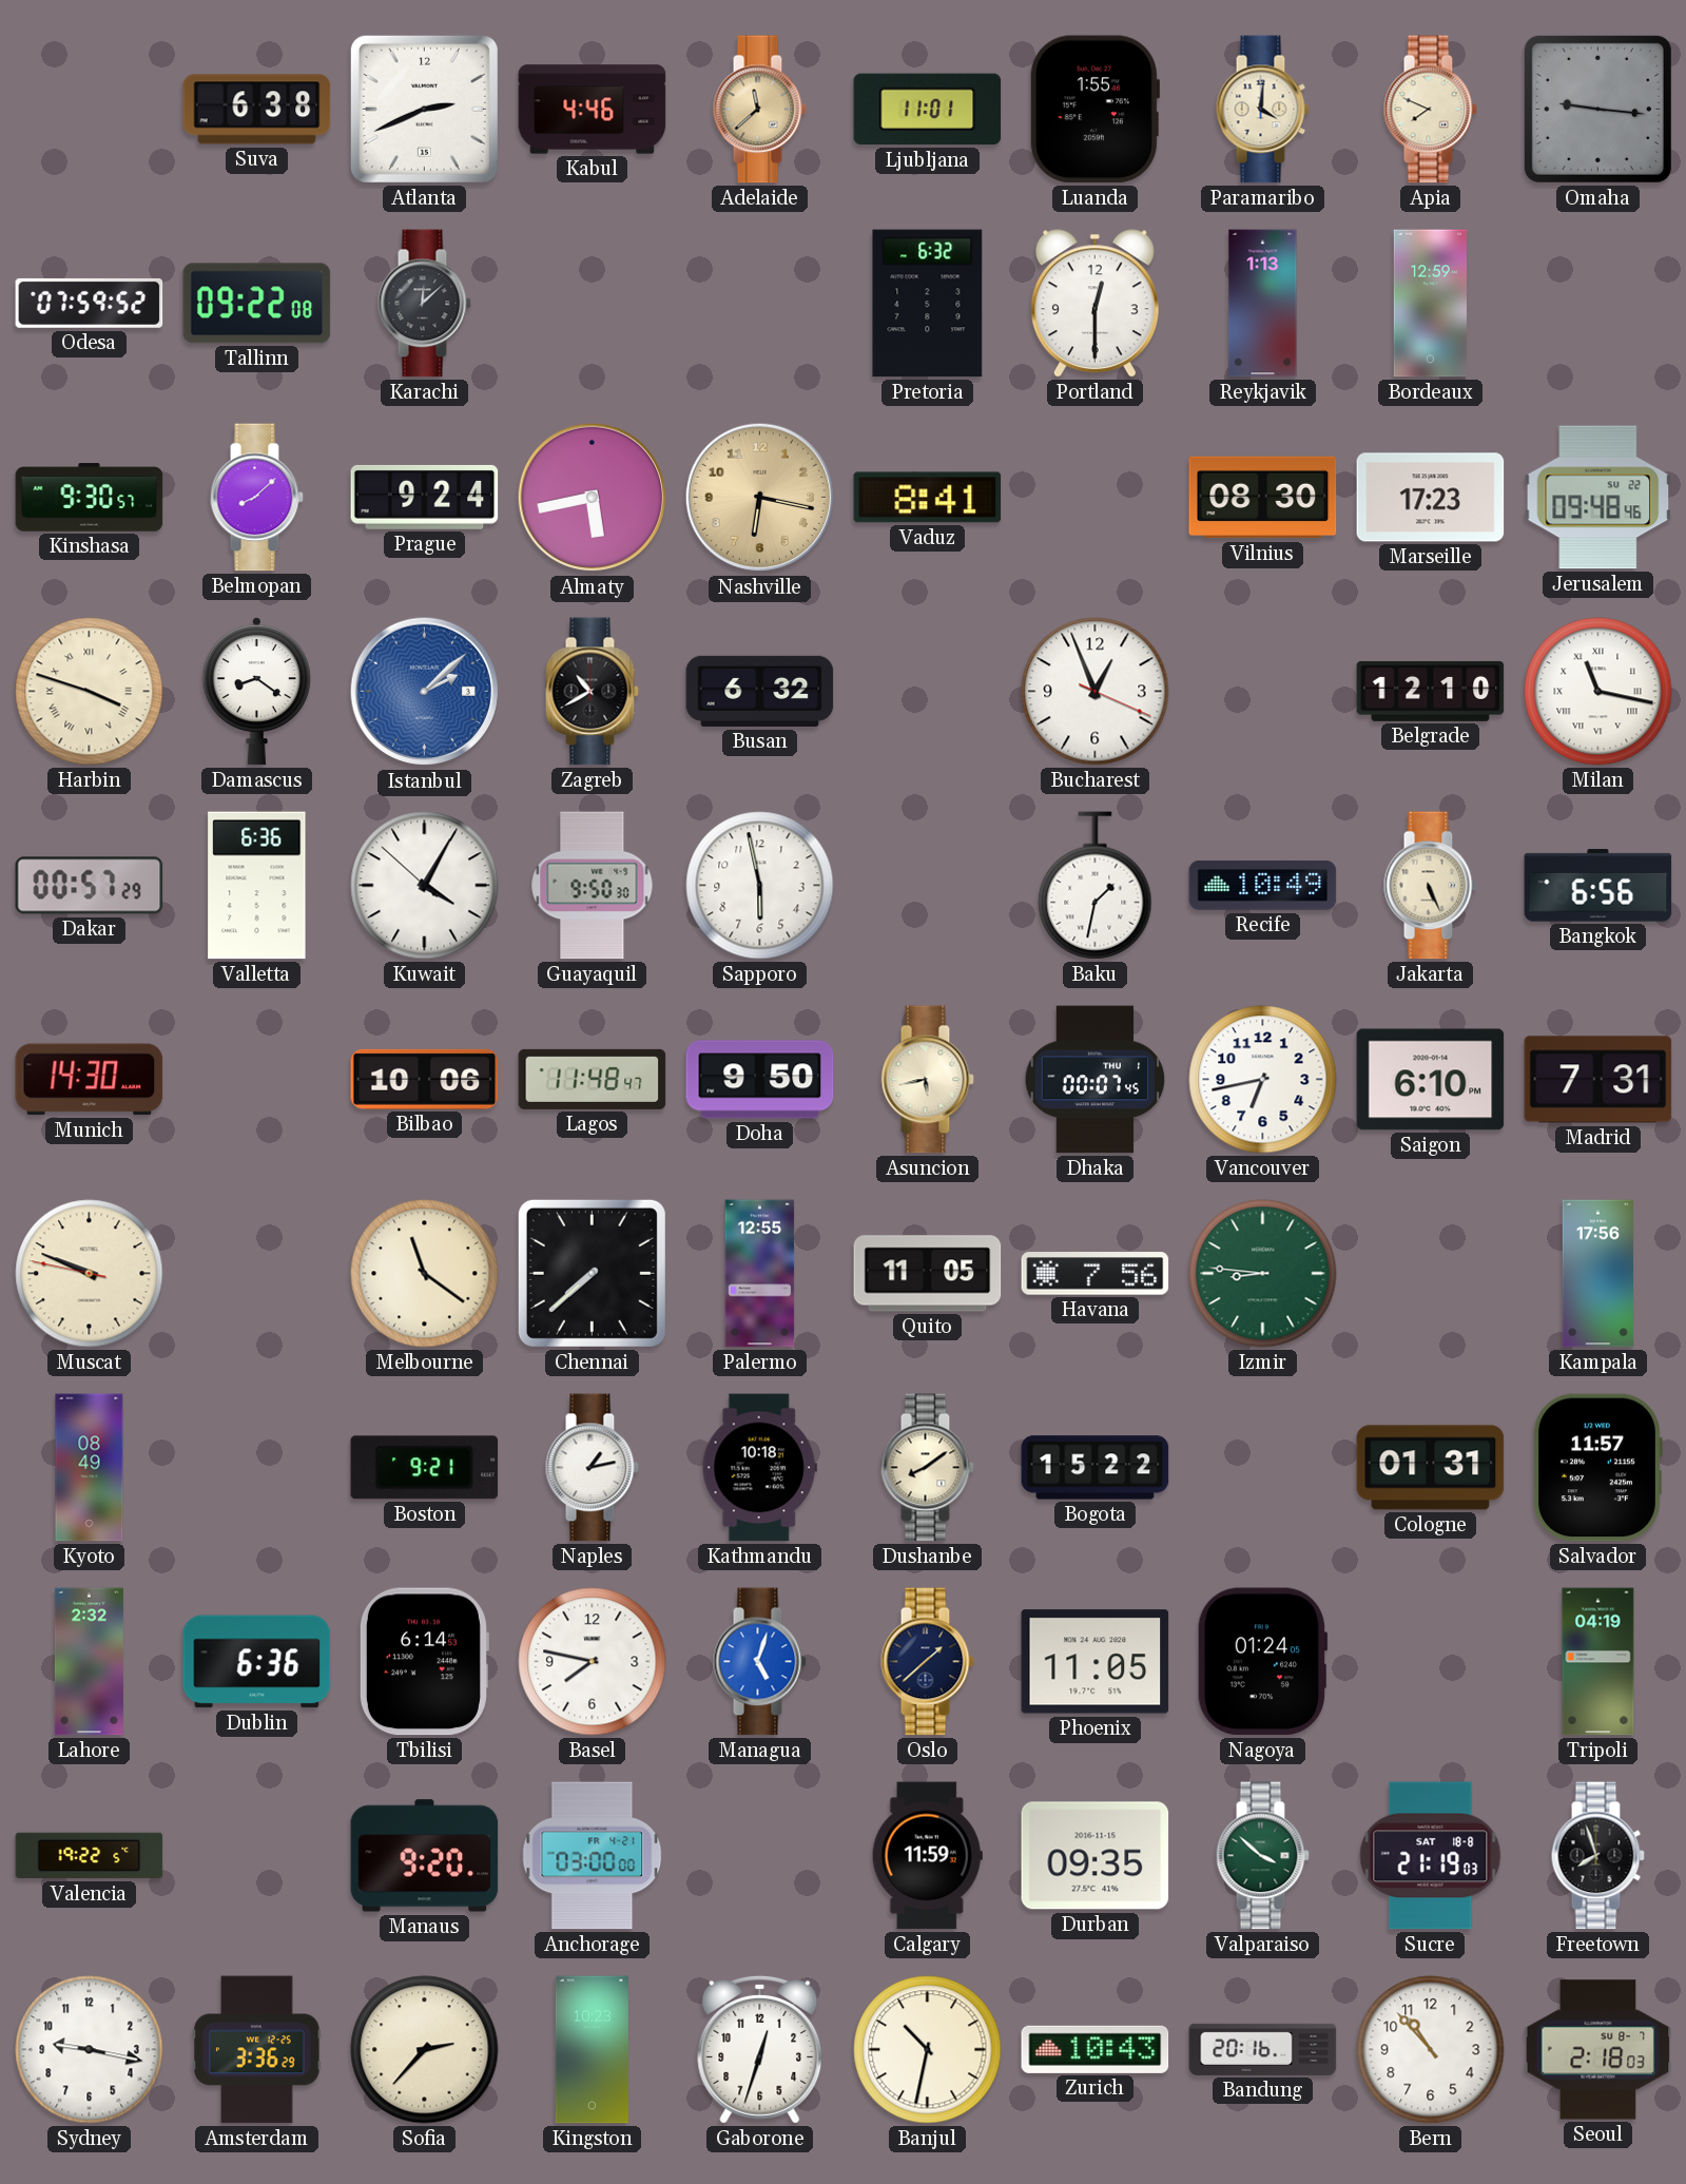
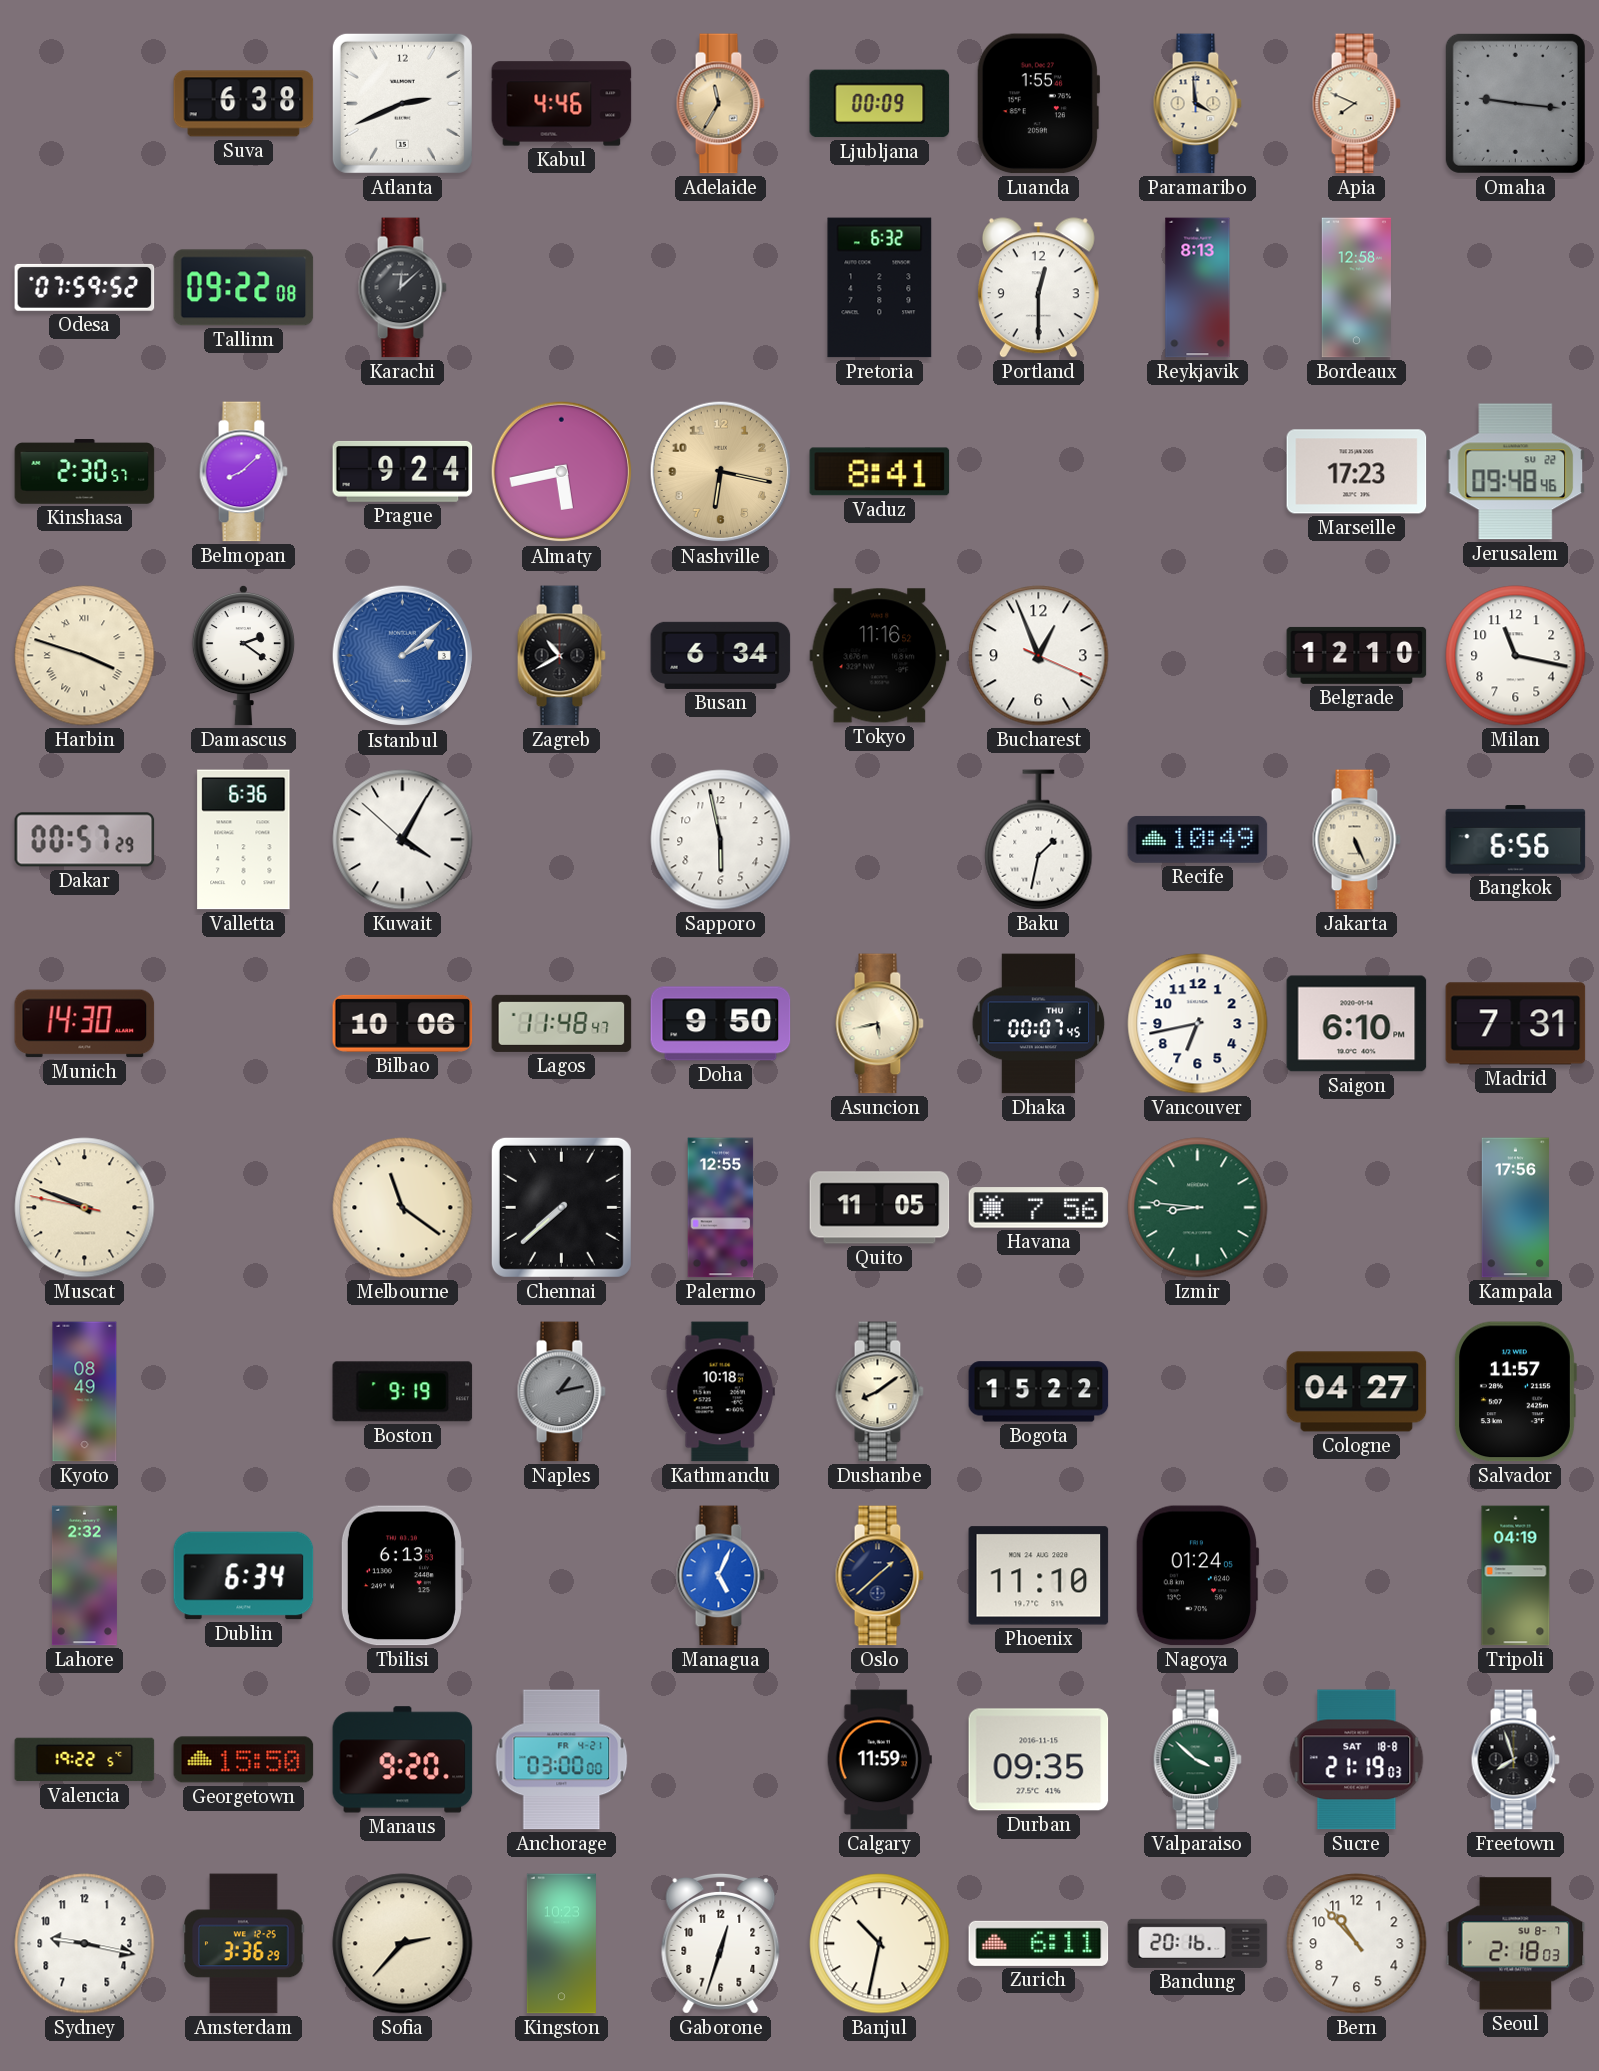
Adelaide: 11:38 -> 11:35
Ljubljana: 11:01 -> 00:09
Paramaribo: 4:01 -> 3:59
Reykjavik: 1:13 -> 8:13
Bordeaux: 12:59 -> 12:58
Kinshasa: 9:30 -> 2:30
Vilnius: 08:30 -> none
Damascus: 8:21 -> 2:21
Busan: 6:32 -> 6:34
Tokyo: none -> 11:16
Milan numerals: Roman -> Arabic
Guayaquil: 9:50 -> none
Boston: 9:21 -> 9:19
Naples dial: white -> grey
Cologne: 01:31 -> 04:27
Dublin: 6:36 -> 6:34
Tbilisi: 6:14 -> 6:13
Basel: 7:47 -> none
Managua: 5:03 -> 5:04
Phoenix: 11:05 -> 11:10
Georgetown: none -> 15:50
Zurich: 10:43 -> 6:11
